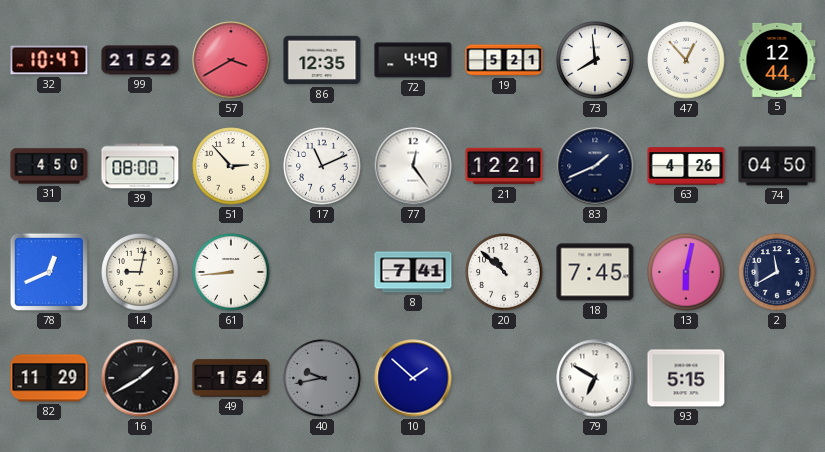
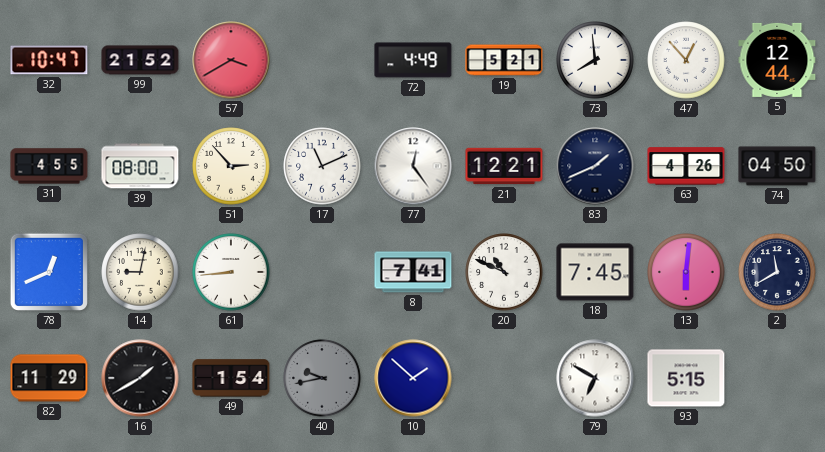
86: 12:35 -> none
31: 4:50 -> 4:55
20: 10:52 -> 10:49
13: 6:02 -> 6:01
